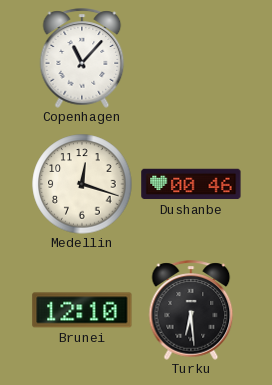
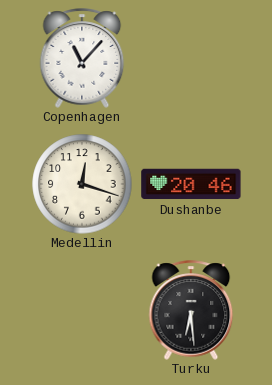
Dushanbe: 00:46 -> 20:46
Brunei: 12:10 -> none
